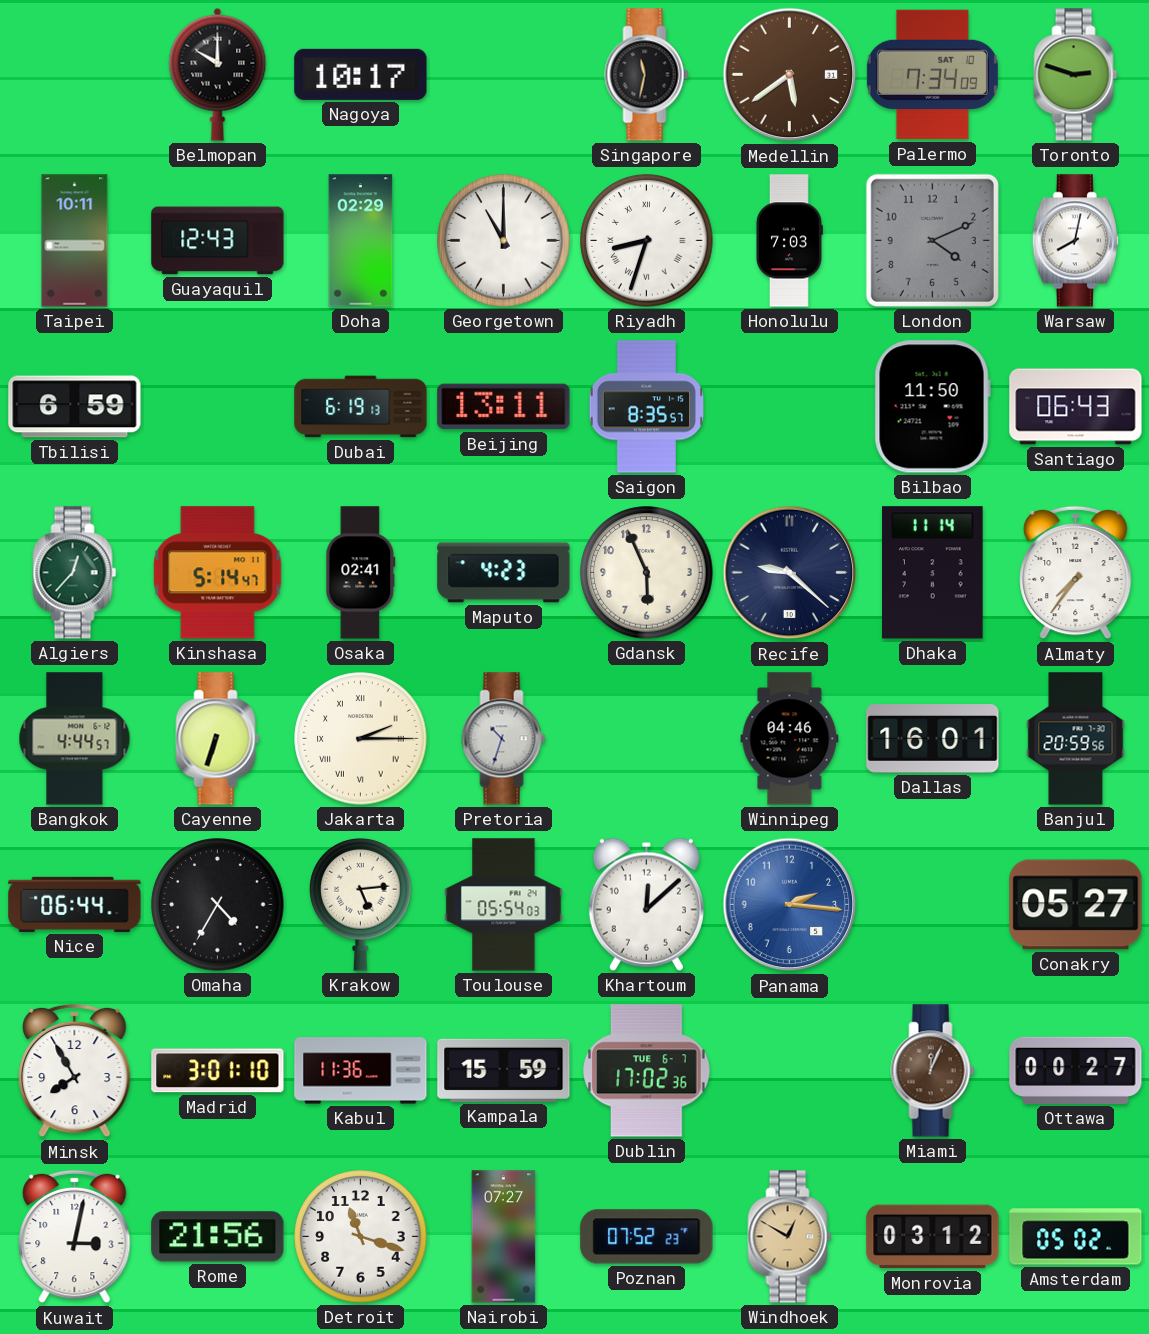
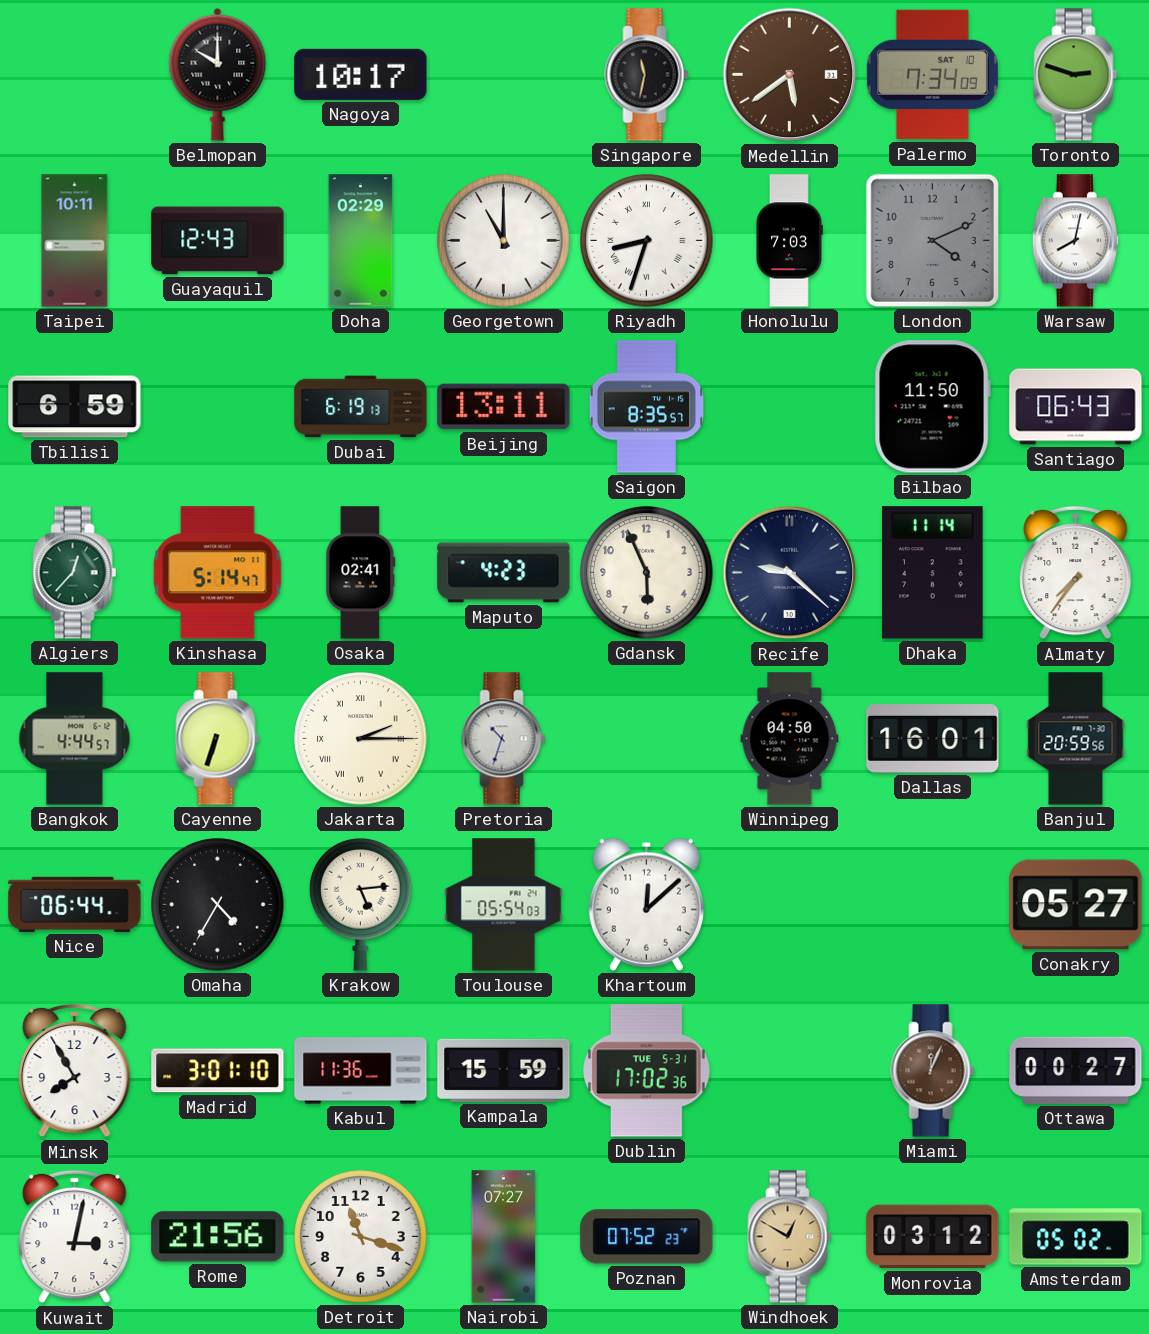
Winnipeg: 04:46 -> 04:50
Panama: 2:16 -> none
Dublin date: TUE 6-7 -> TUE 5-31
